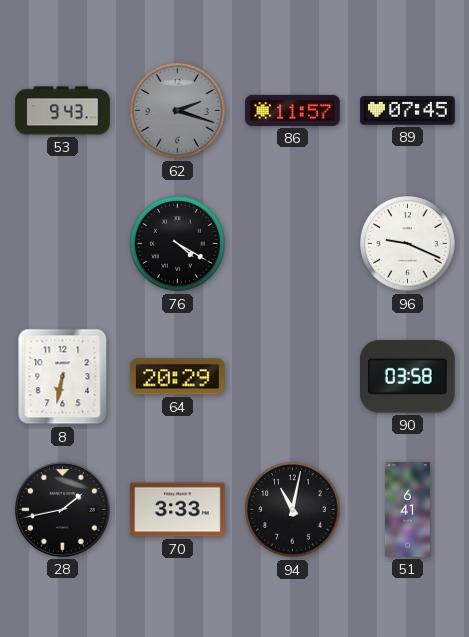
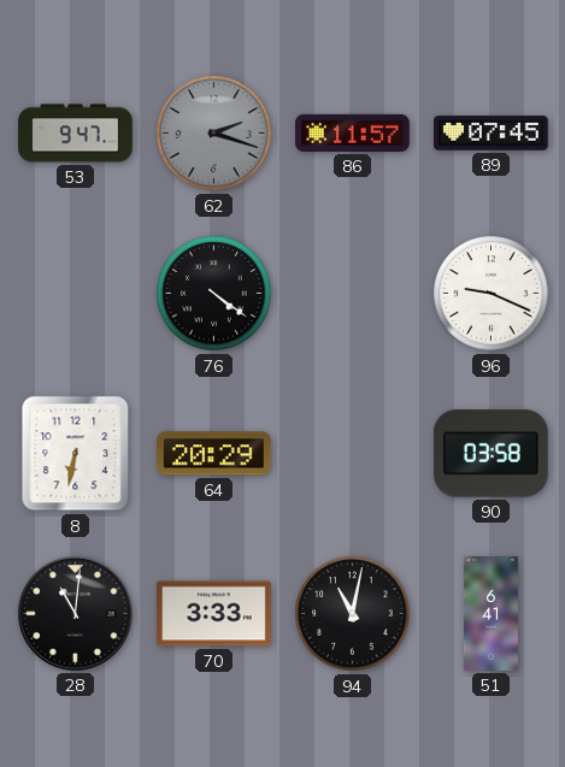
53: 9:43 -> 9:47
76: 4:20 -> 4:21
28: 1:43 -> 11:01
